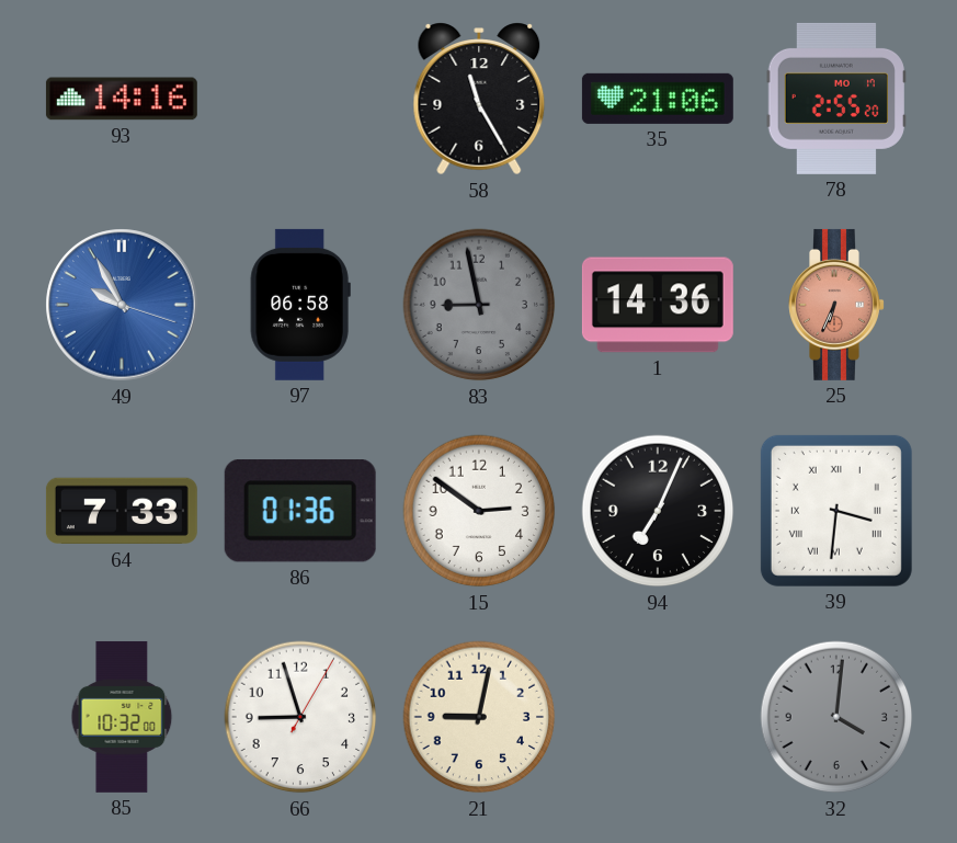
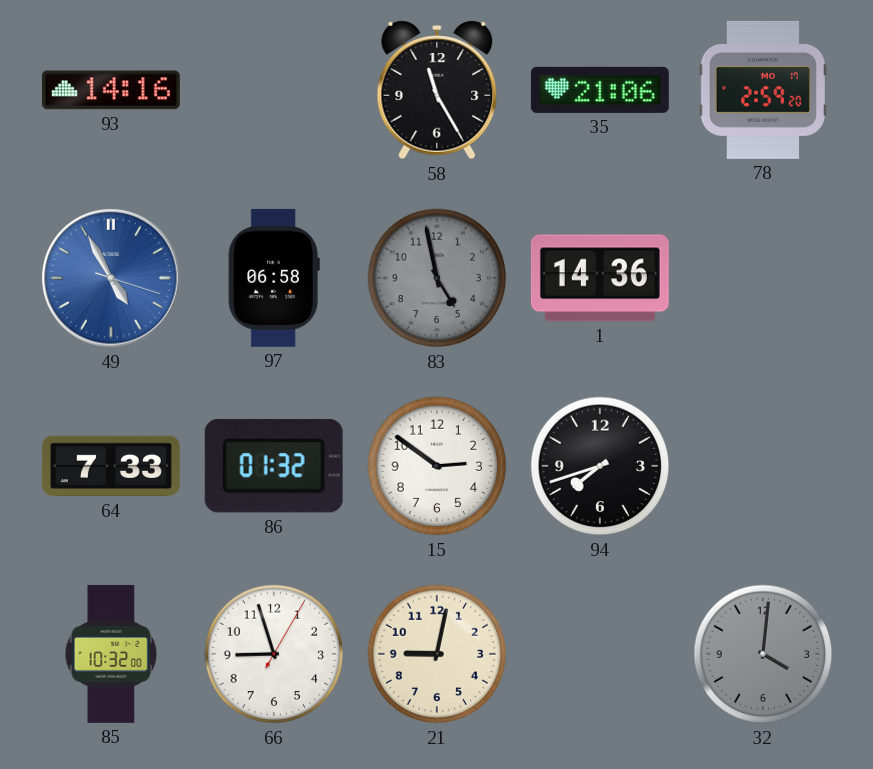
78: 2:55 -> 2:59
49: 9:55 -> 4:55
83: 8:58 -> 4:58
25: 6:34 -> none
86: 01:36 -> 01:32
94: 7:04 -> 7:42
39: 3:31 -> none
